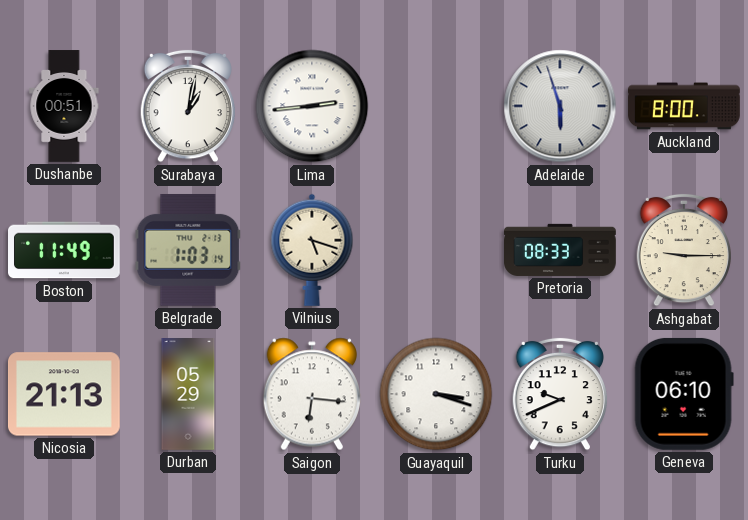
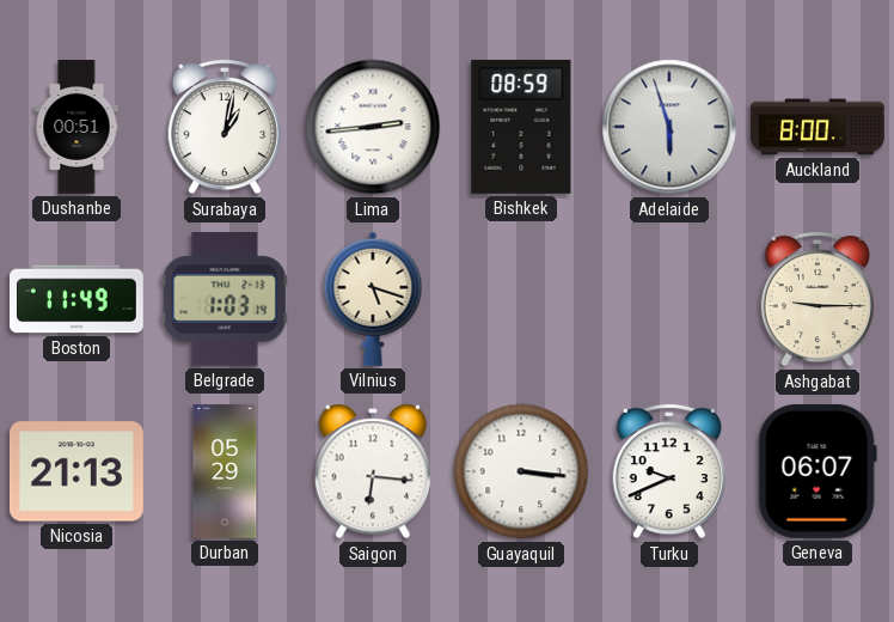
Bishkek: none -> 08:59
Pretoria: 08:33 -> none
Guayaquil: 3:18 -> 3:16
Geneva: 06:10 -> 06:07
